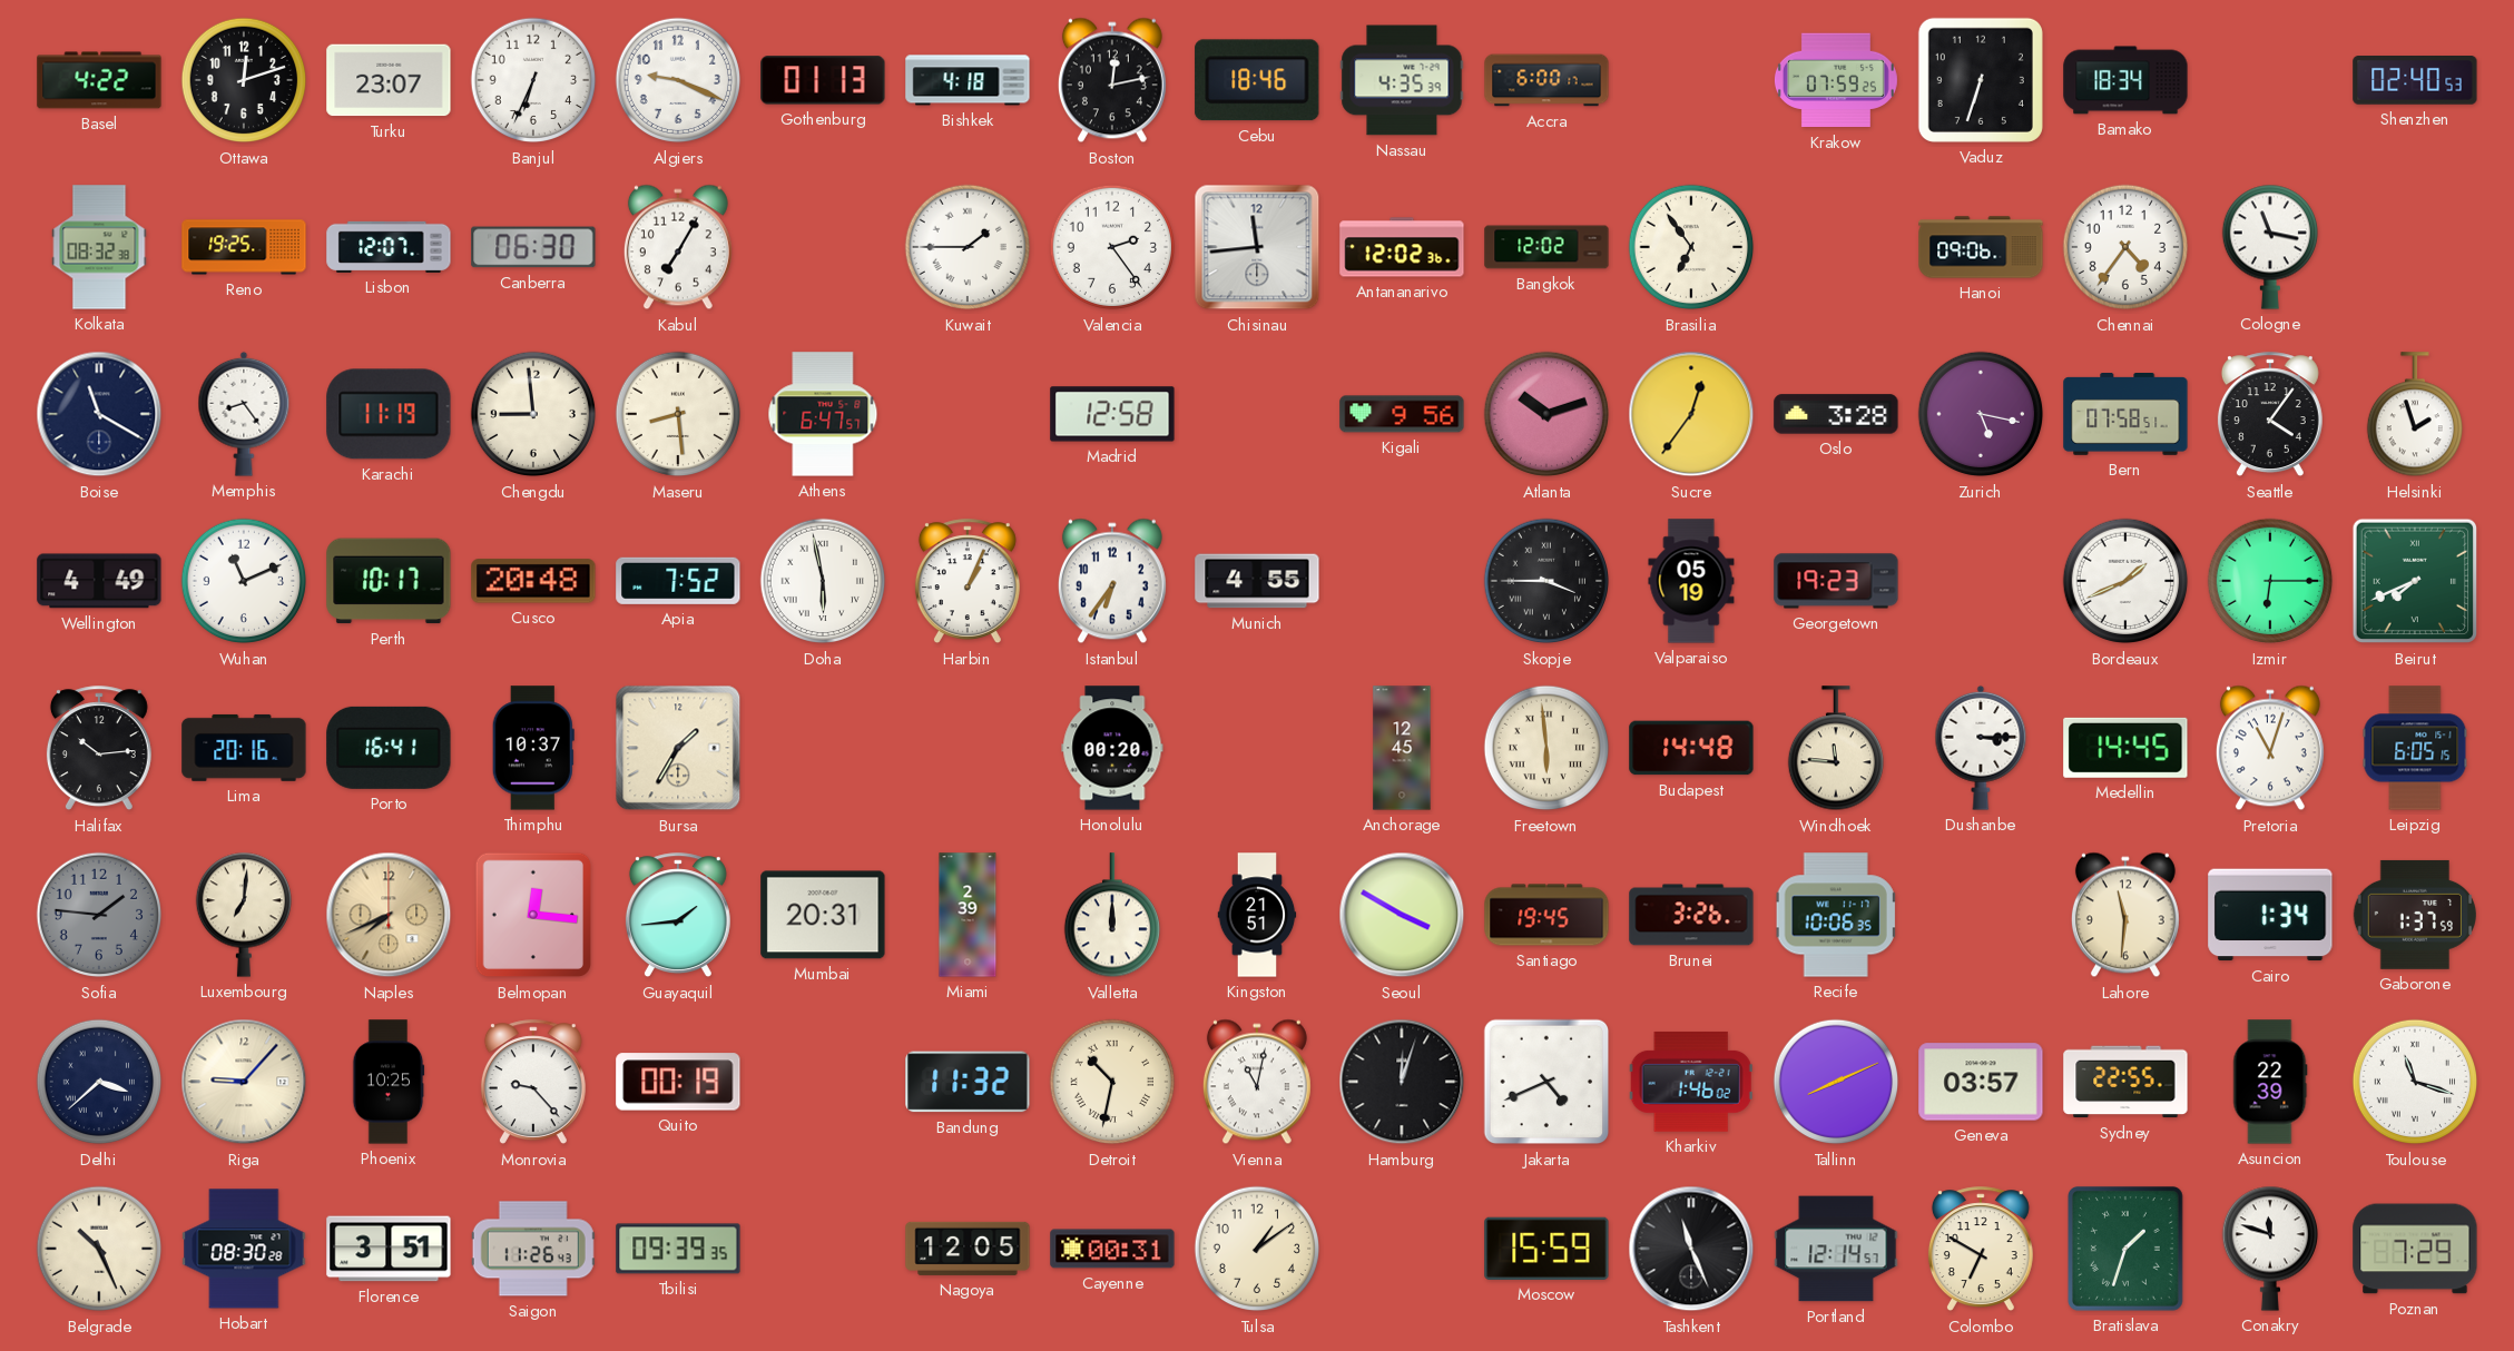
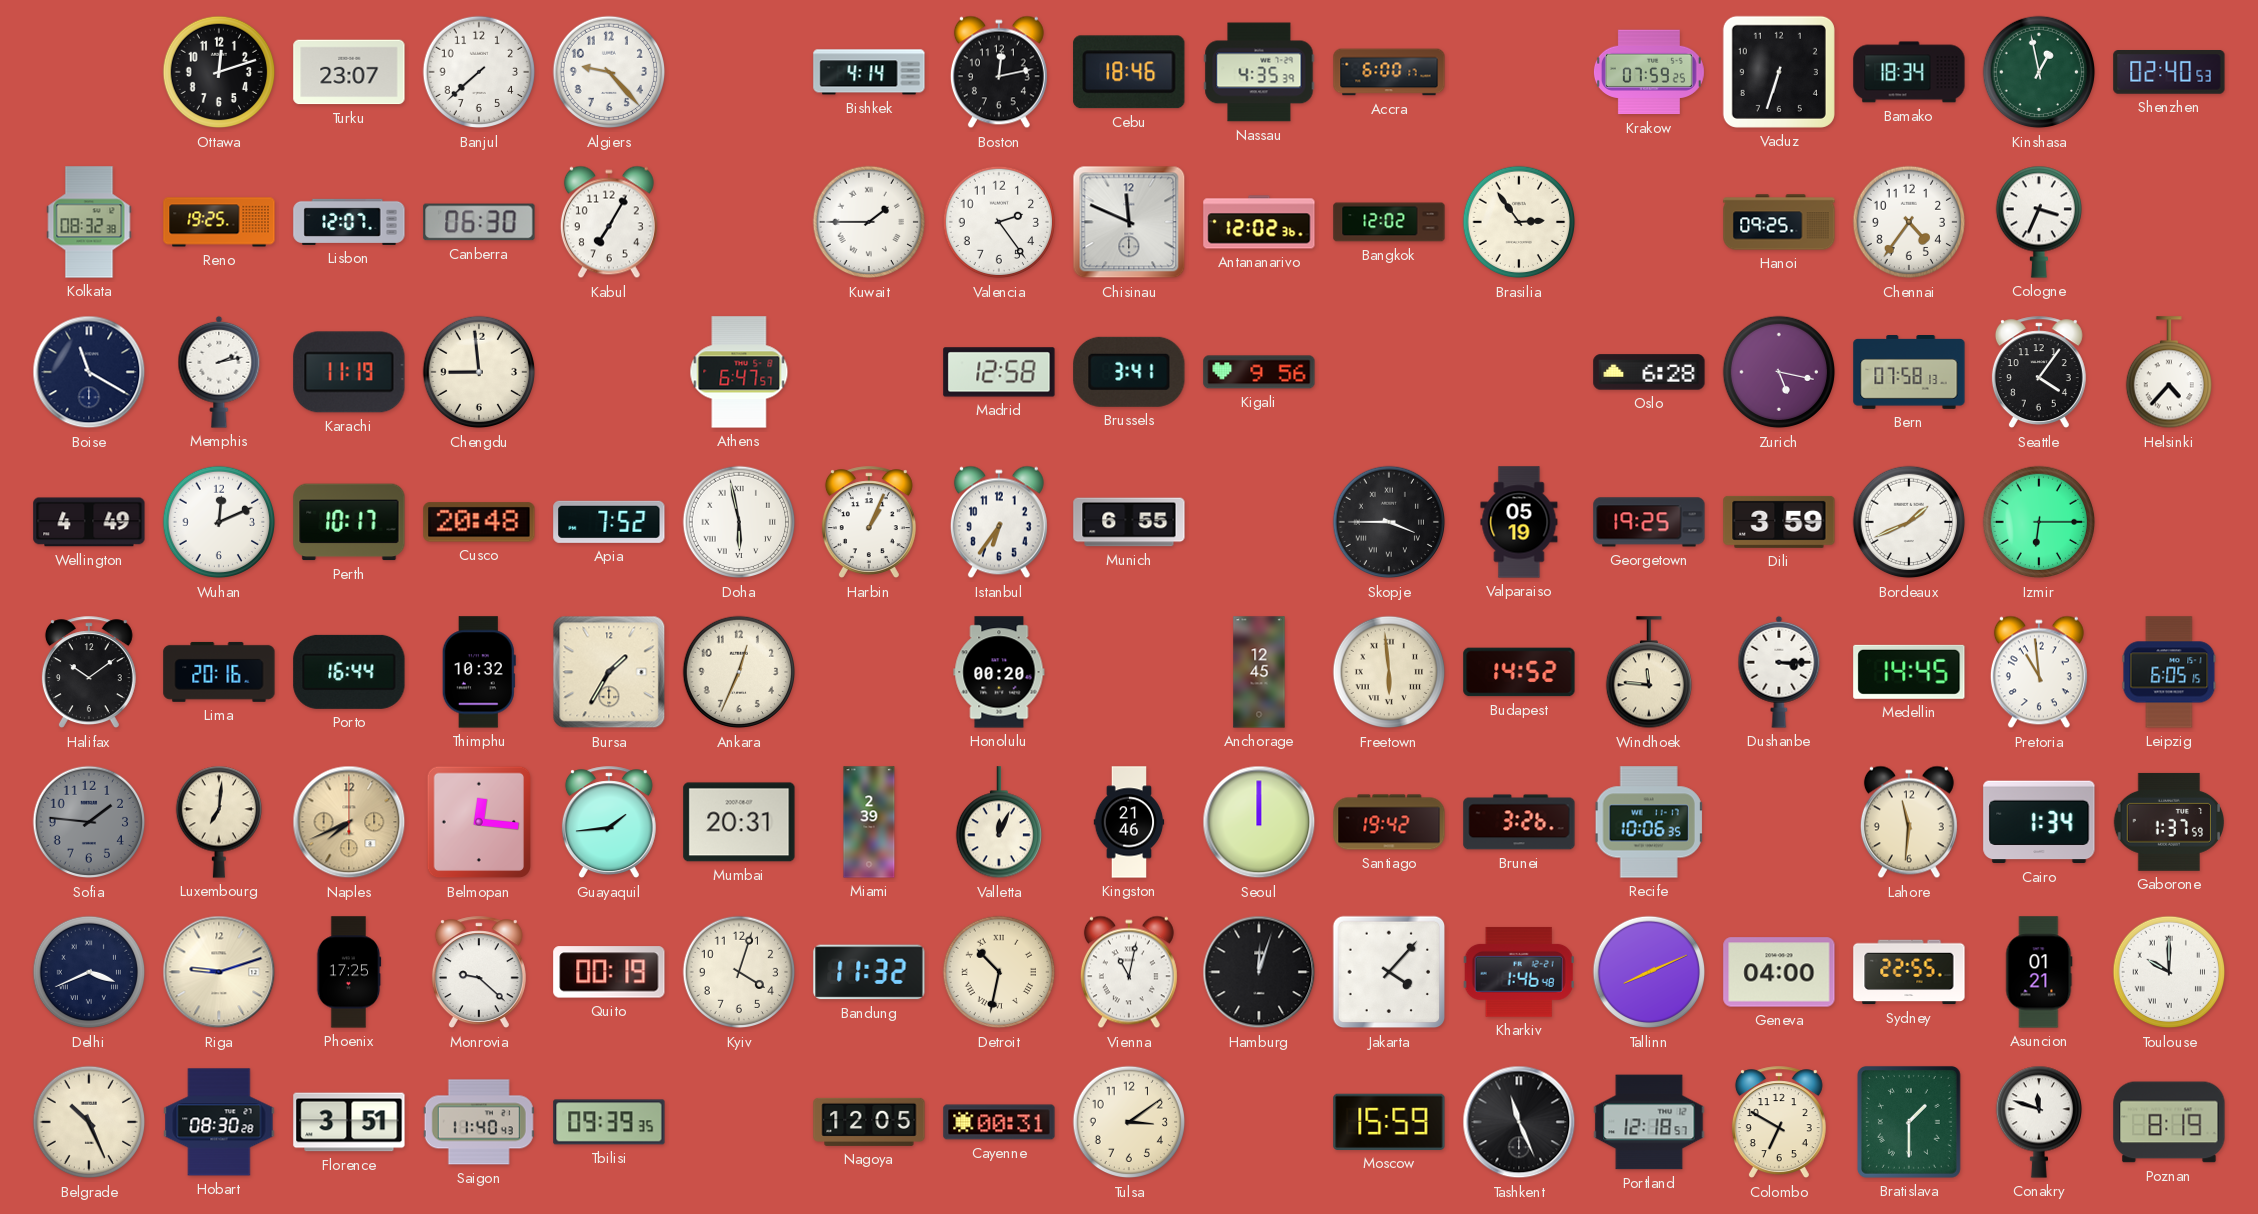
Basel: 4:22 -> none
Banjul: 6:34 -> 7:38
Algiers: 9:19 -> 9:23
Gothenburg: 01:13 -> none
Bishkek: 4:18 -> 4:14
Kinshasa: none -> 12:58
Chisinau: 11:44 -> 11:49
Brasilia: 6:54 -> 2:54
Hanoi: 09:06 -> 09:25
Cologne: 11:17 -> 3:34
Memphis: 8:24 -> 2:13
Maseru: 8:29 -> none
Brussels: none -> 3:41
Atlanta: 10:12 -> none
Sucre: 12:36 -> none
Oslo: 3:28 -> 6:28
Bern: 07:58:51 -> 07:58:13
Helsinki: 1:57 -> 4:37
Wuhan: 11:11 -> 12:11
Munich: 4:55 -> 6:55
Georgetown: 19:23 -> 19:25
Dili: none -> 3:59
Beirut: 7:41 -> none
Halifax: 10:14 -> 10:09
Porto: 16:41 -> 16:44
Thimphu: 10:37 -> 10:32
Ankara: none -> 12:34
Budapest: 14:48 -> 14:52
Pretoria: 11:03 -> 10:59
Valletta: 12:00 -> 12:04
Kingston: 21:51 -> 21:46
Seoul: 3:50 -> 12:00
Santiago: 19:45 -> 19:42
Delhi: 3:38 -> 3:41
Riga: 9:07 -> 9:12
Phoenix: 10:25 -> 17:25
Monrovia: 9:23 -> 9:22
Kyiv: none -> 4:03
Jakarta: 4:41 -> 4:07
Kharkiv: 1:46:02 -> 1:46:48
Geneva: 03:57 -> 04:00
Asuncion: 22:39 -> 01:21
Toulouse: 11:18 -> 10:00
Saigon: 11:26 -> 11:40
Tulsa: 1:09 -> 3:09
Portland: 12:14 -> 12:18
Bratislava: 1:33 -> 1:30
Poznan: 7:29 -> 8:19
